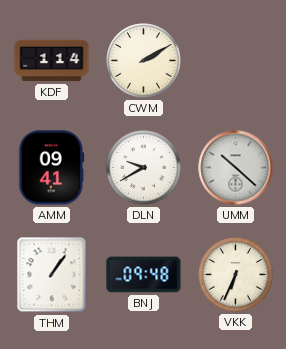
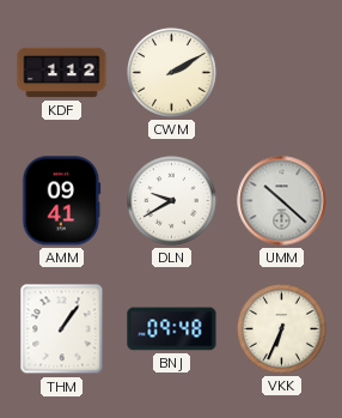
KDF: 1:14 -> 1:12
